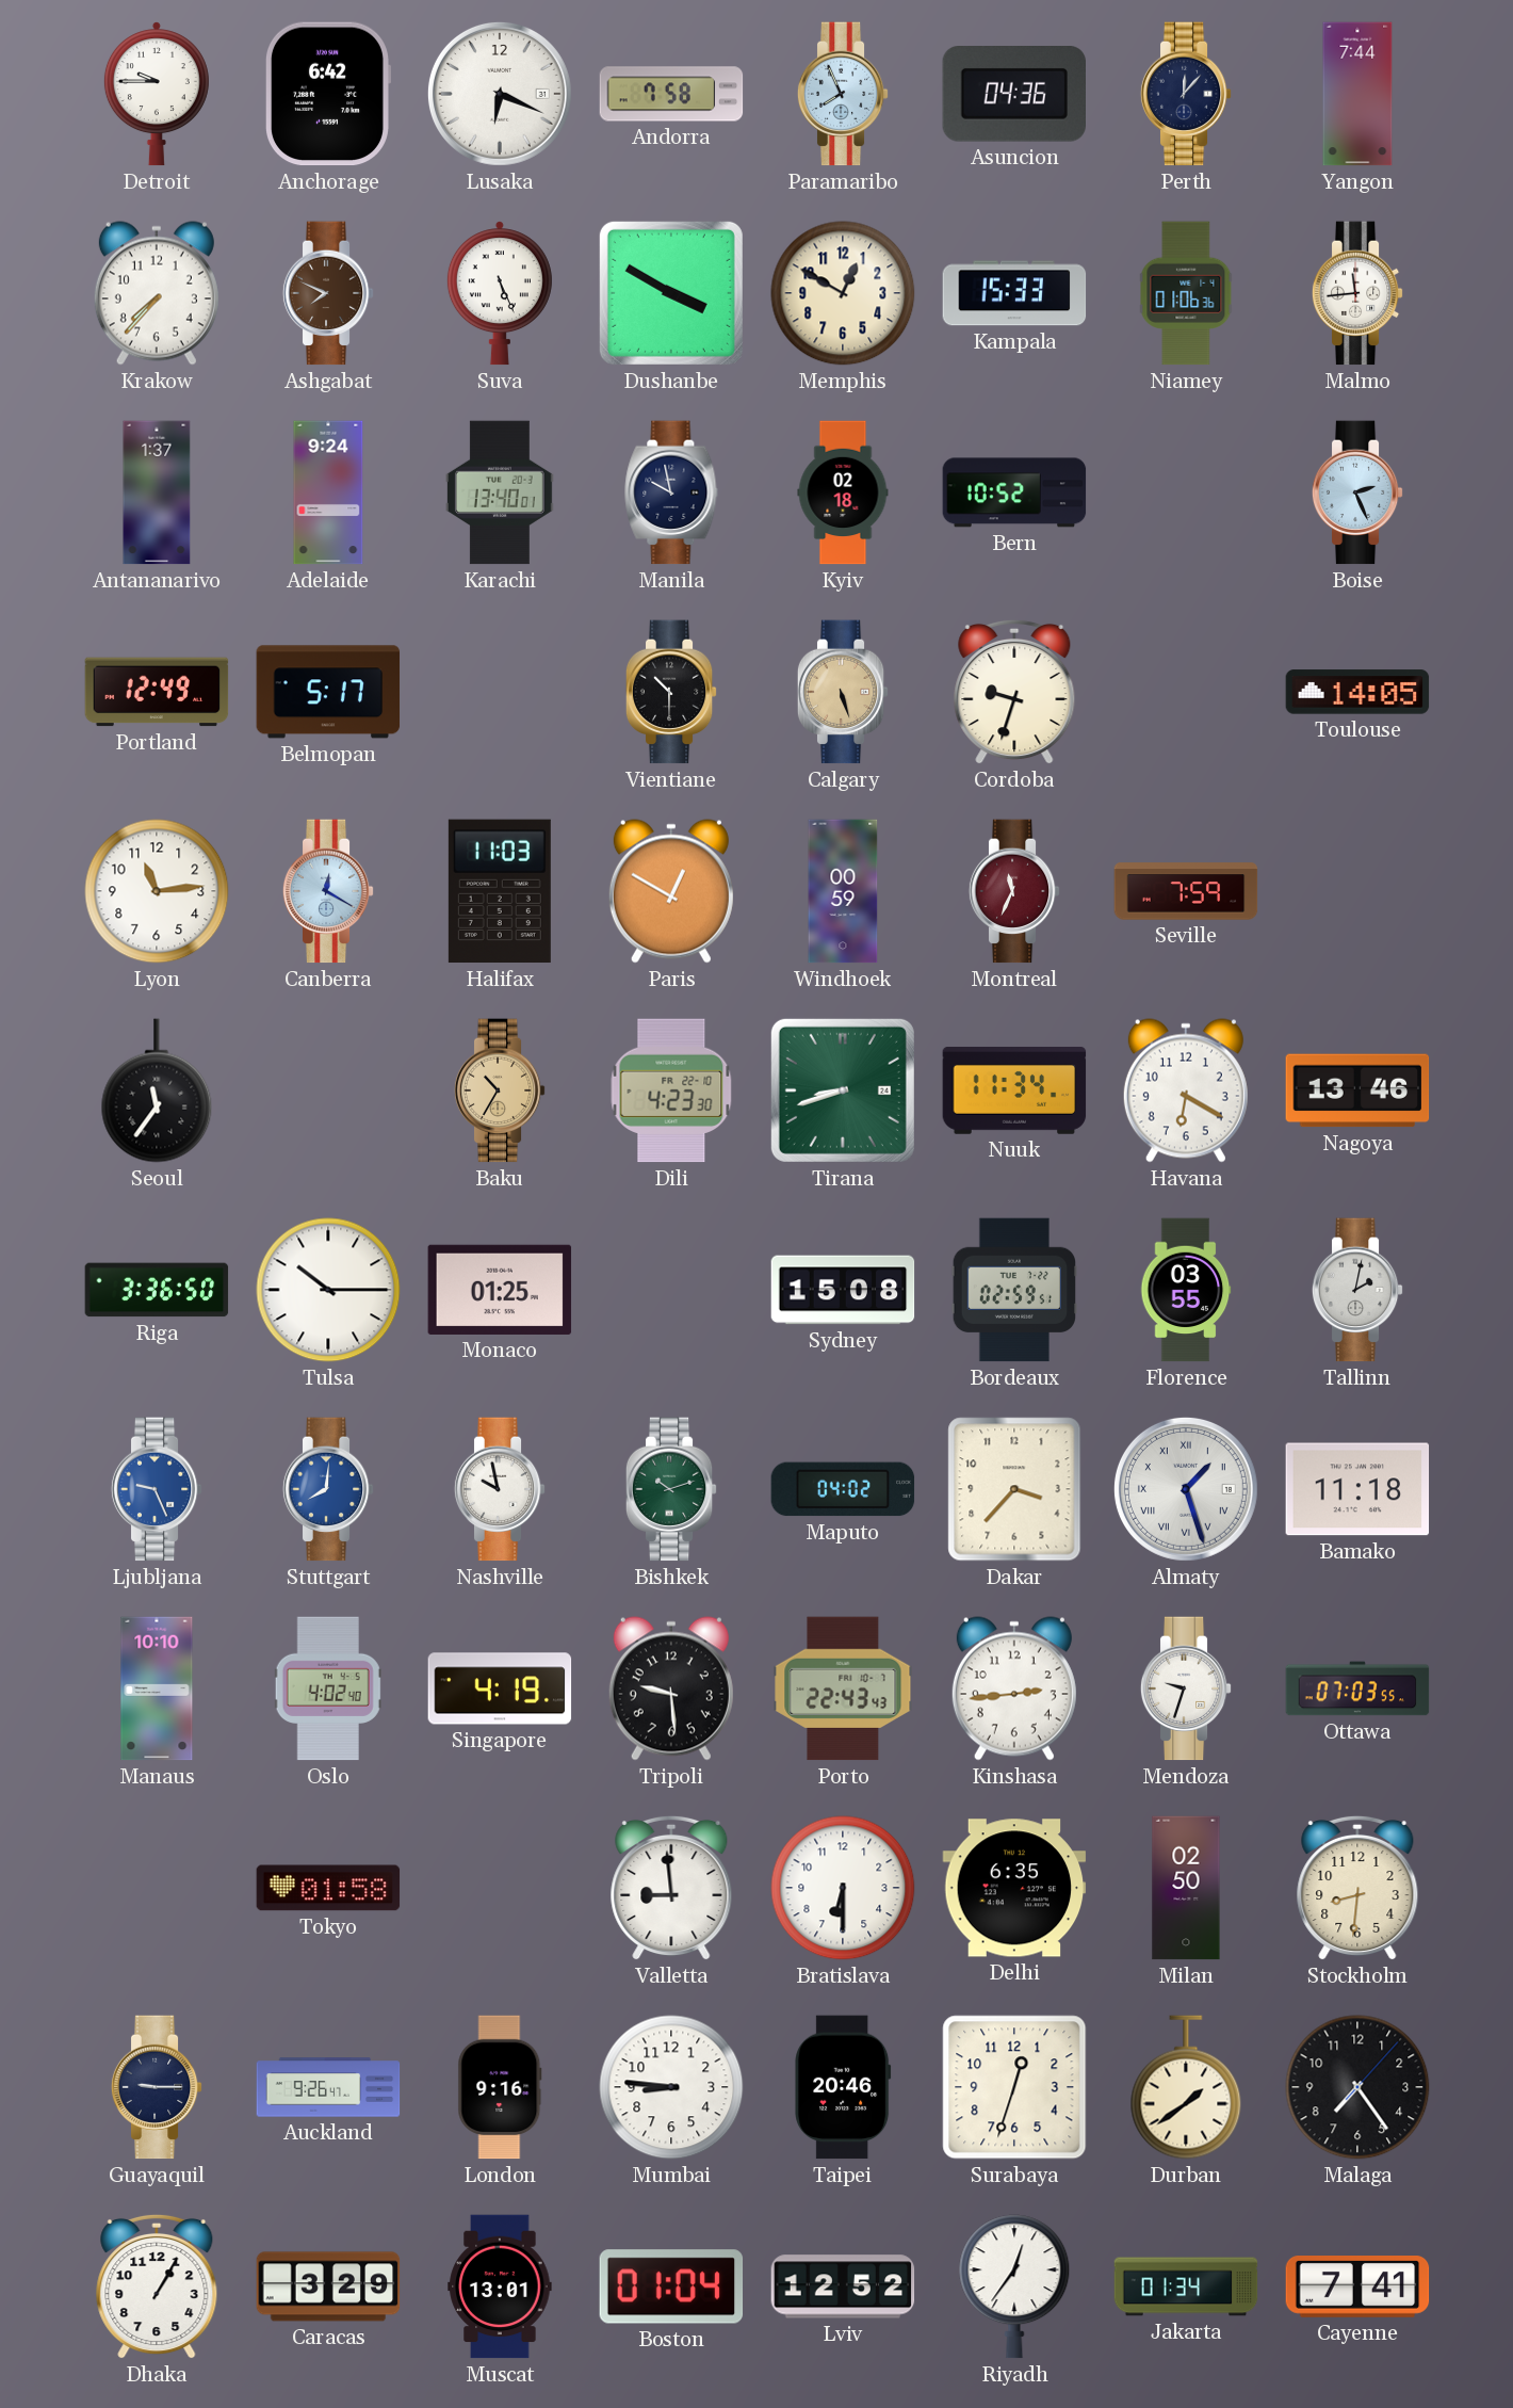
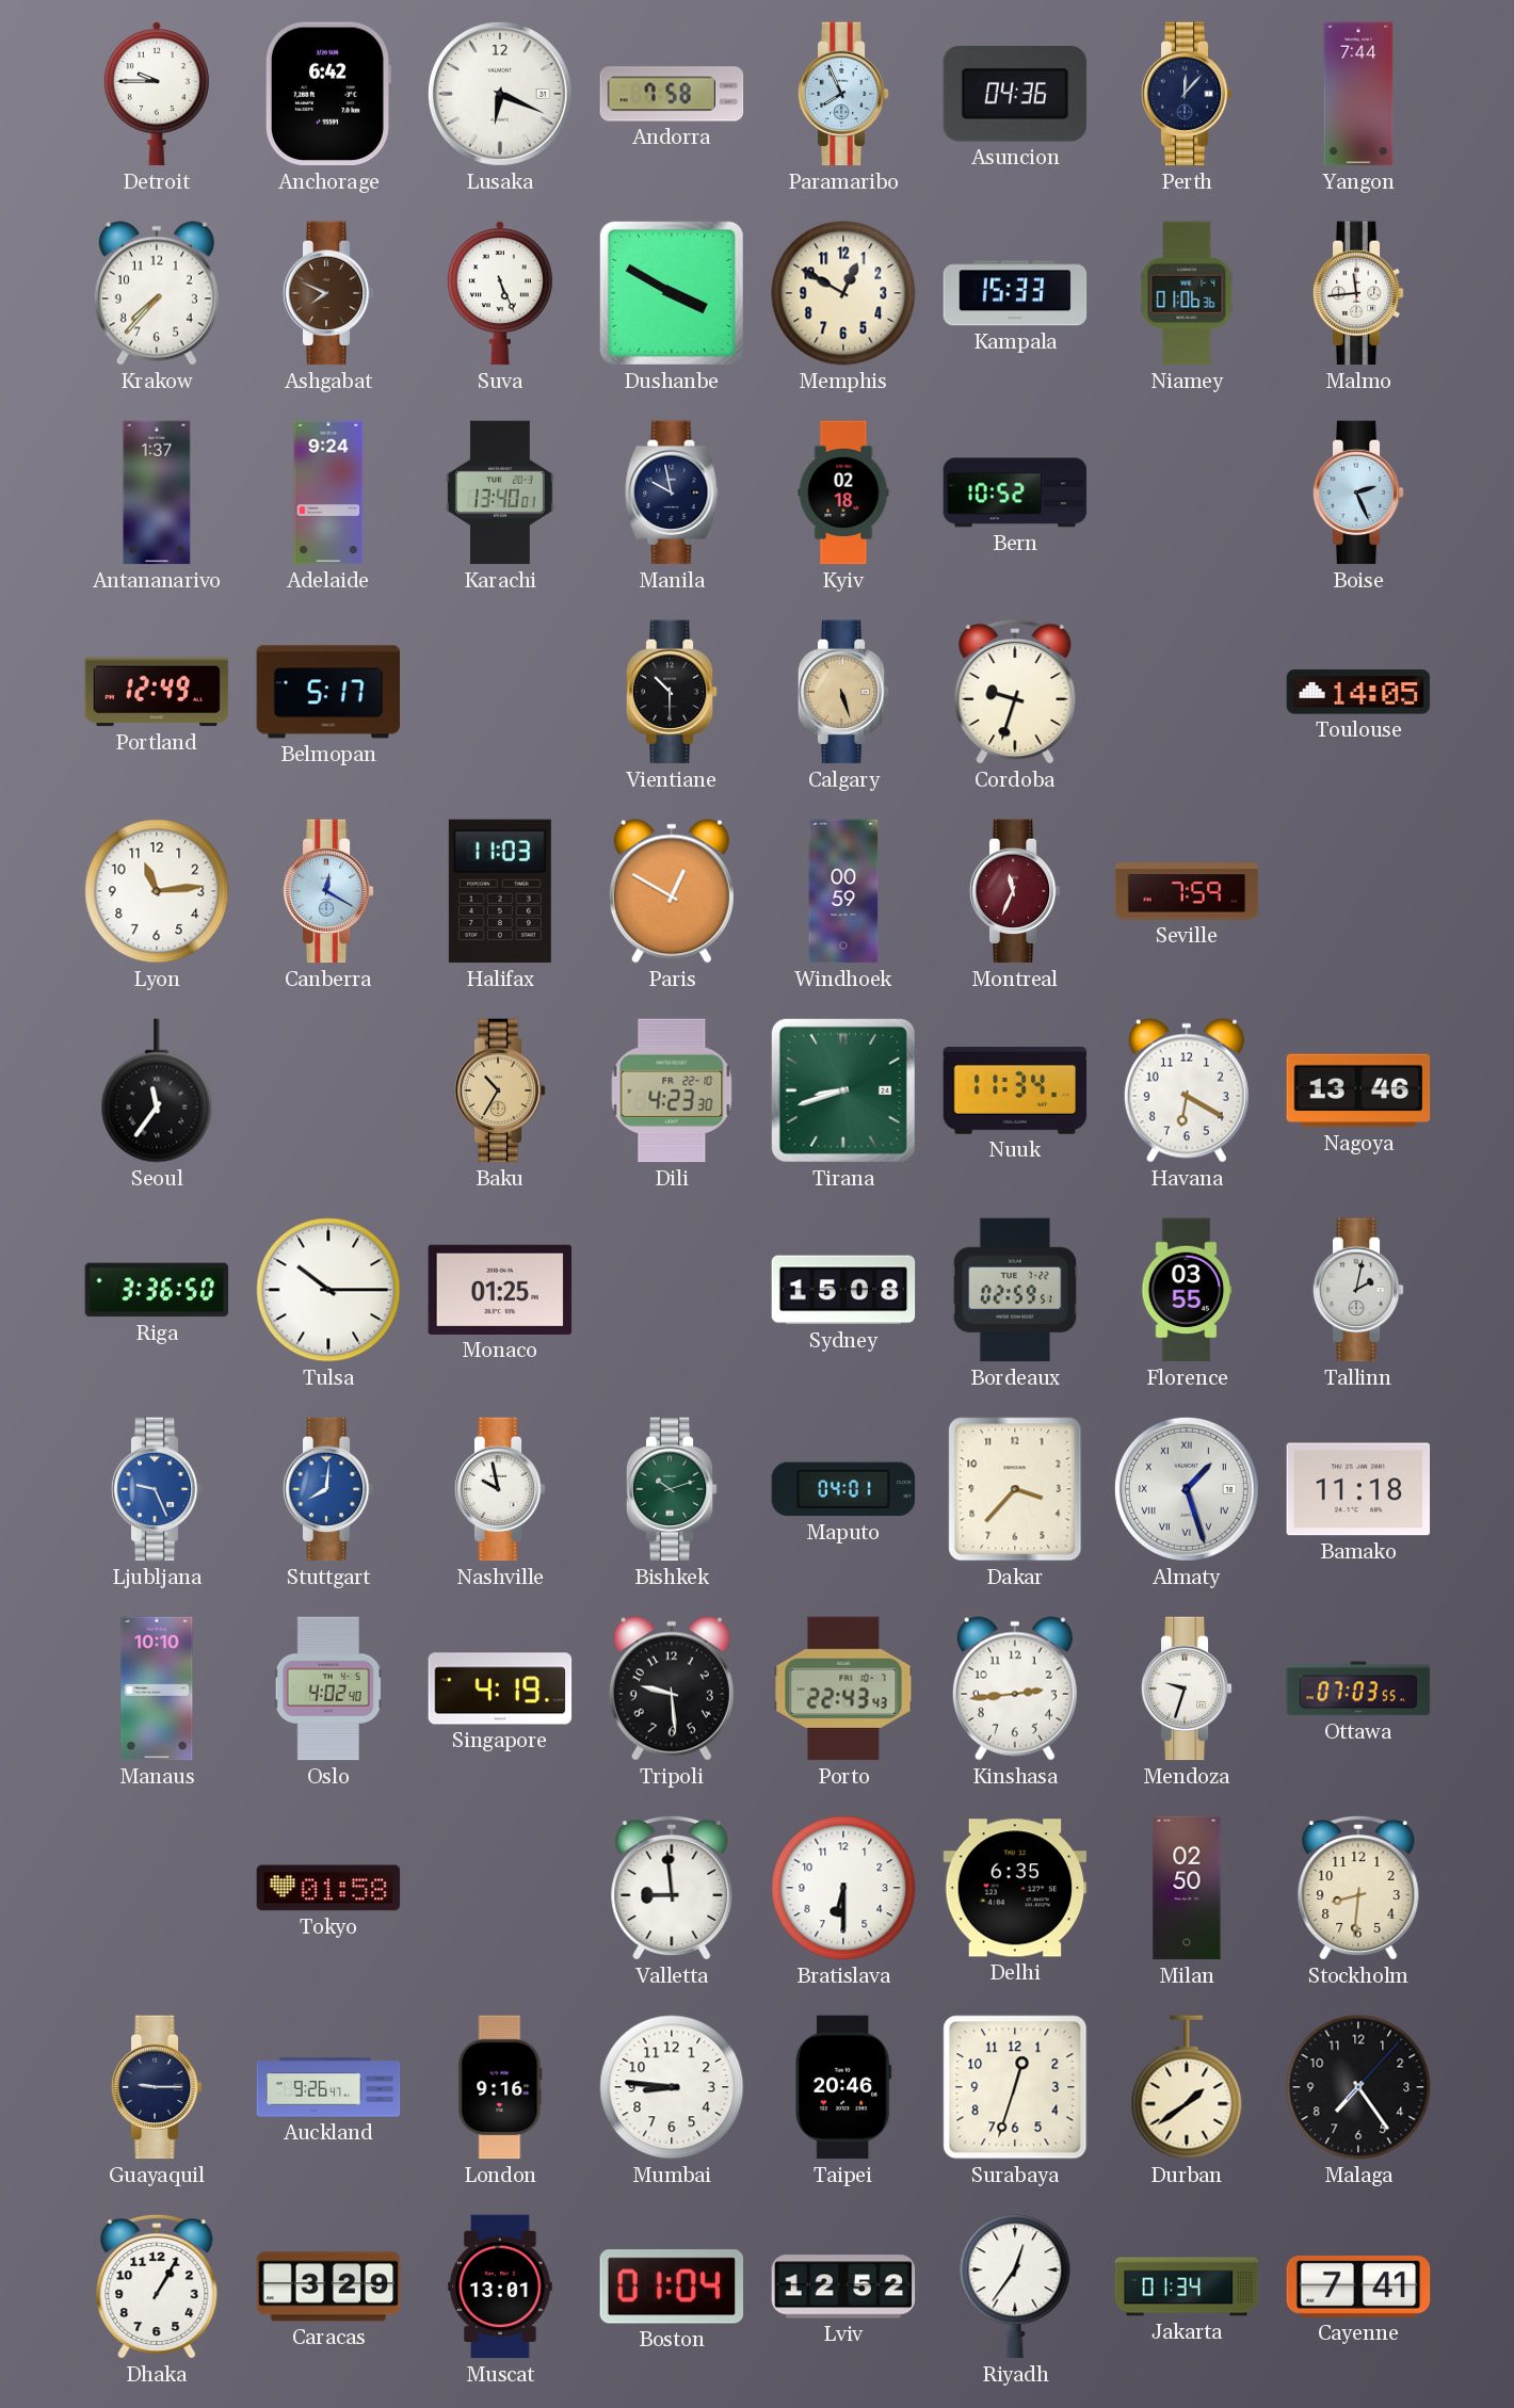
Maputo: 04:02 -> 04:01
